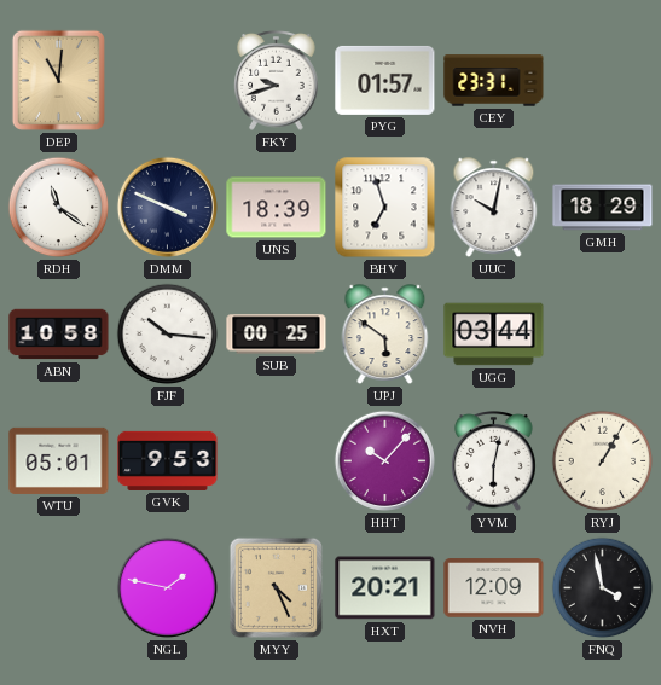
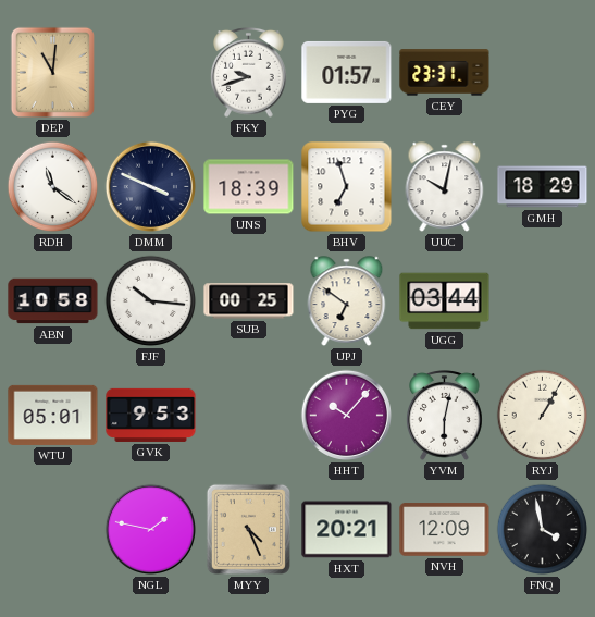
UPJ: 5:51 -> 6:51
